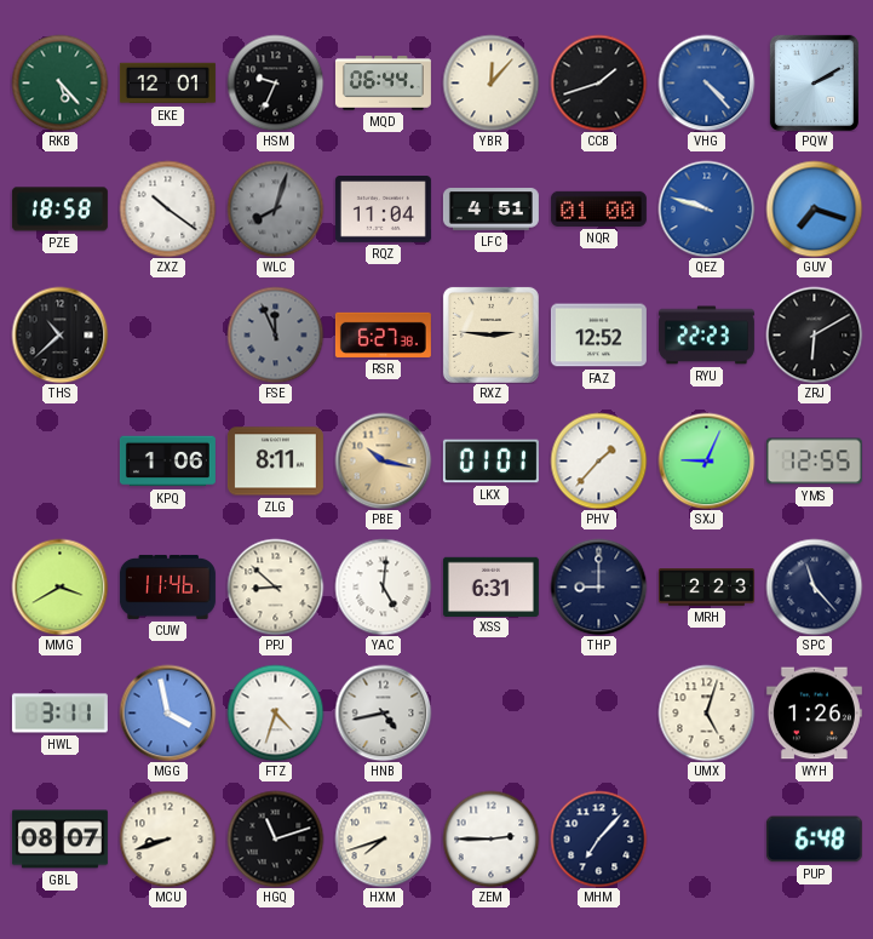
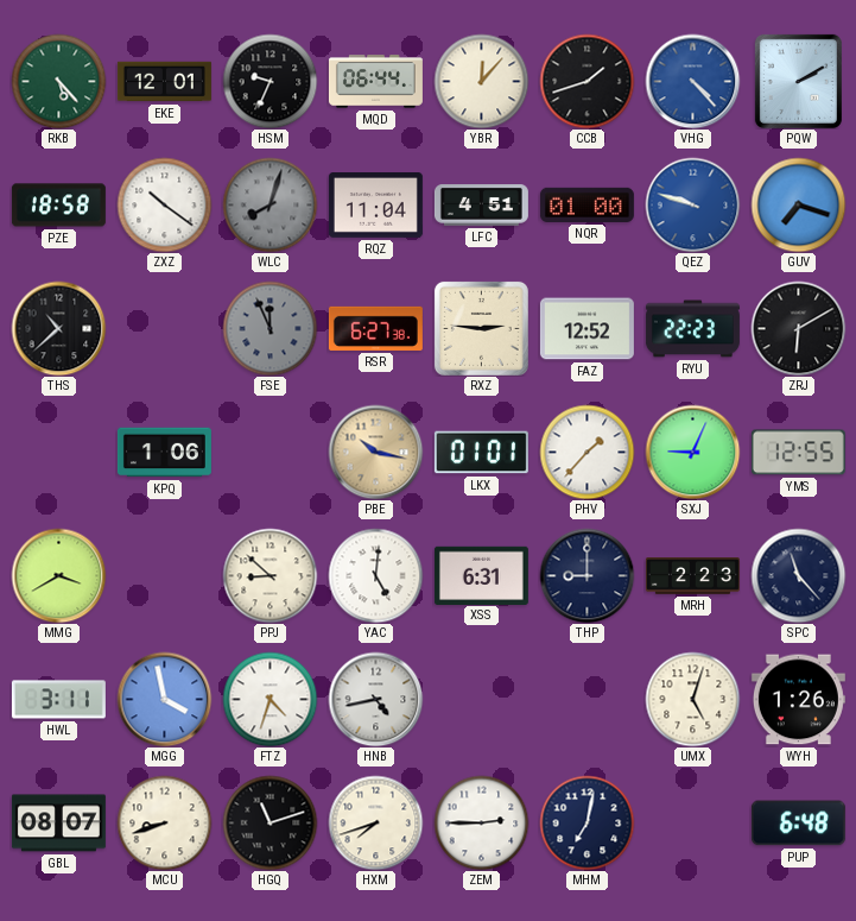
ZLG: 8:11 -> none
CUW: 11:46 -> none
MHM: 7:07 -> 7:02
